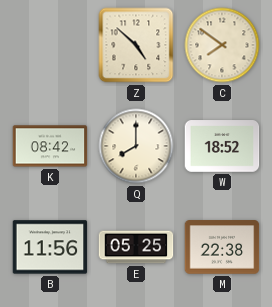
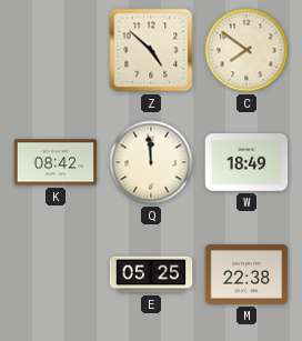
Q: 8:00 -> 11:59
W: 18:52 -> 18:49
B: 11:56 -> none
